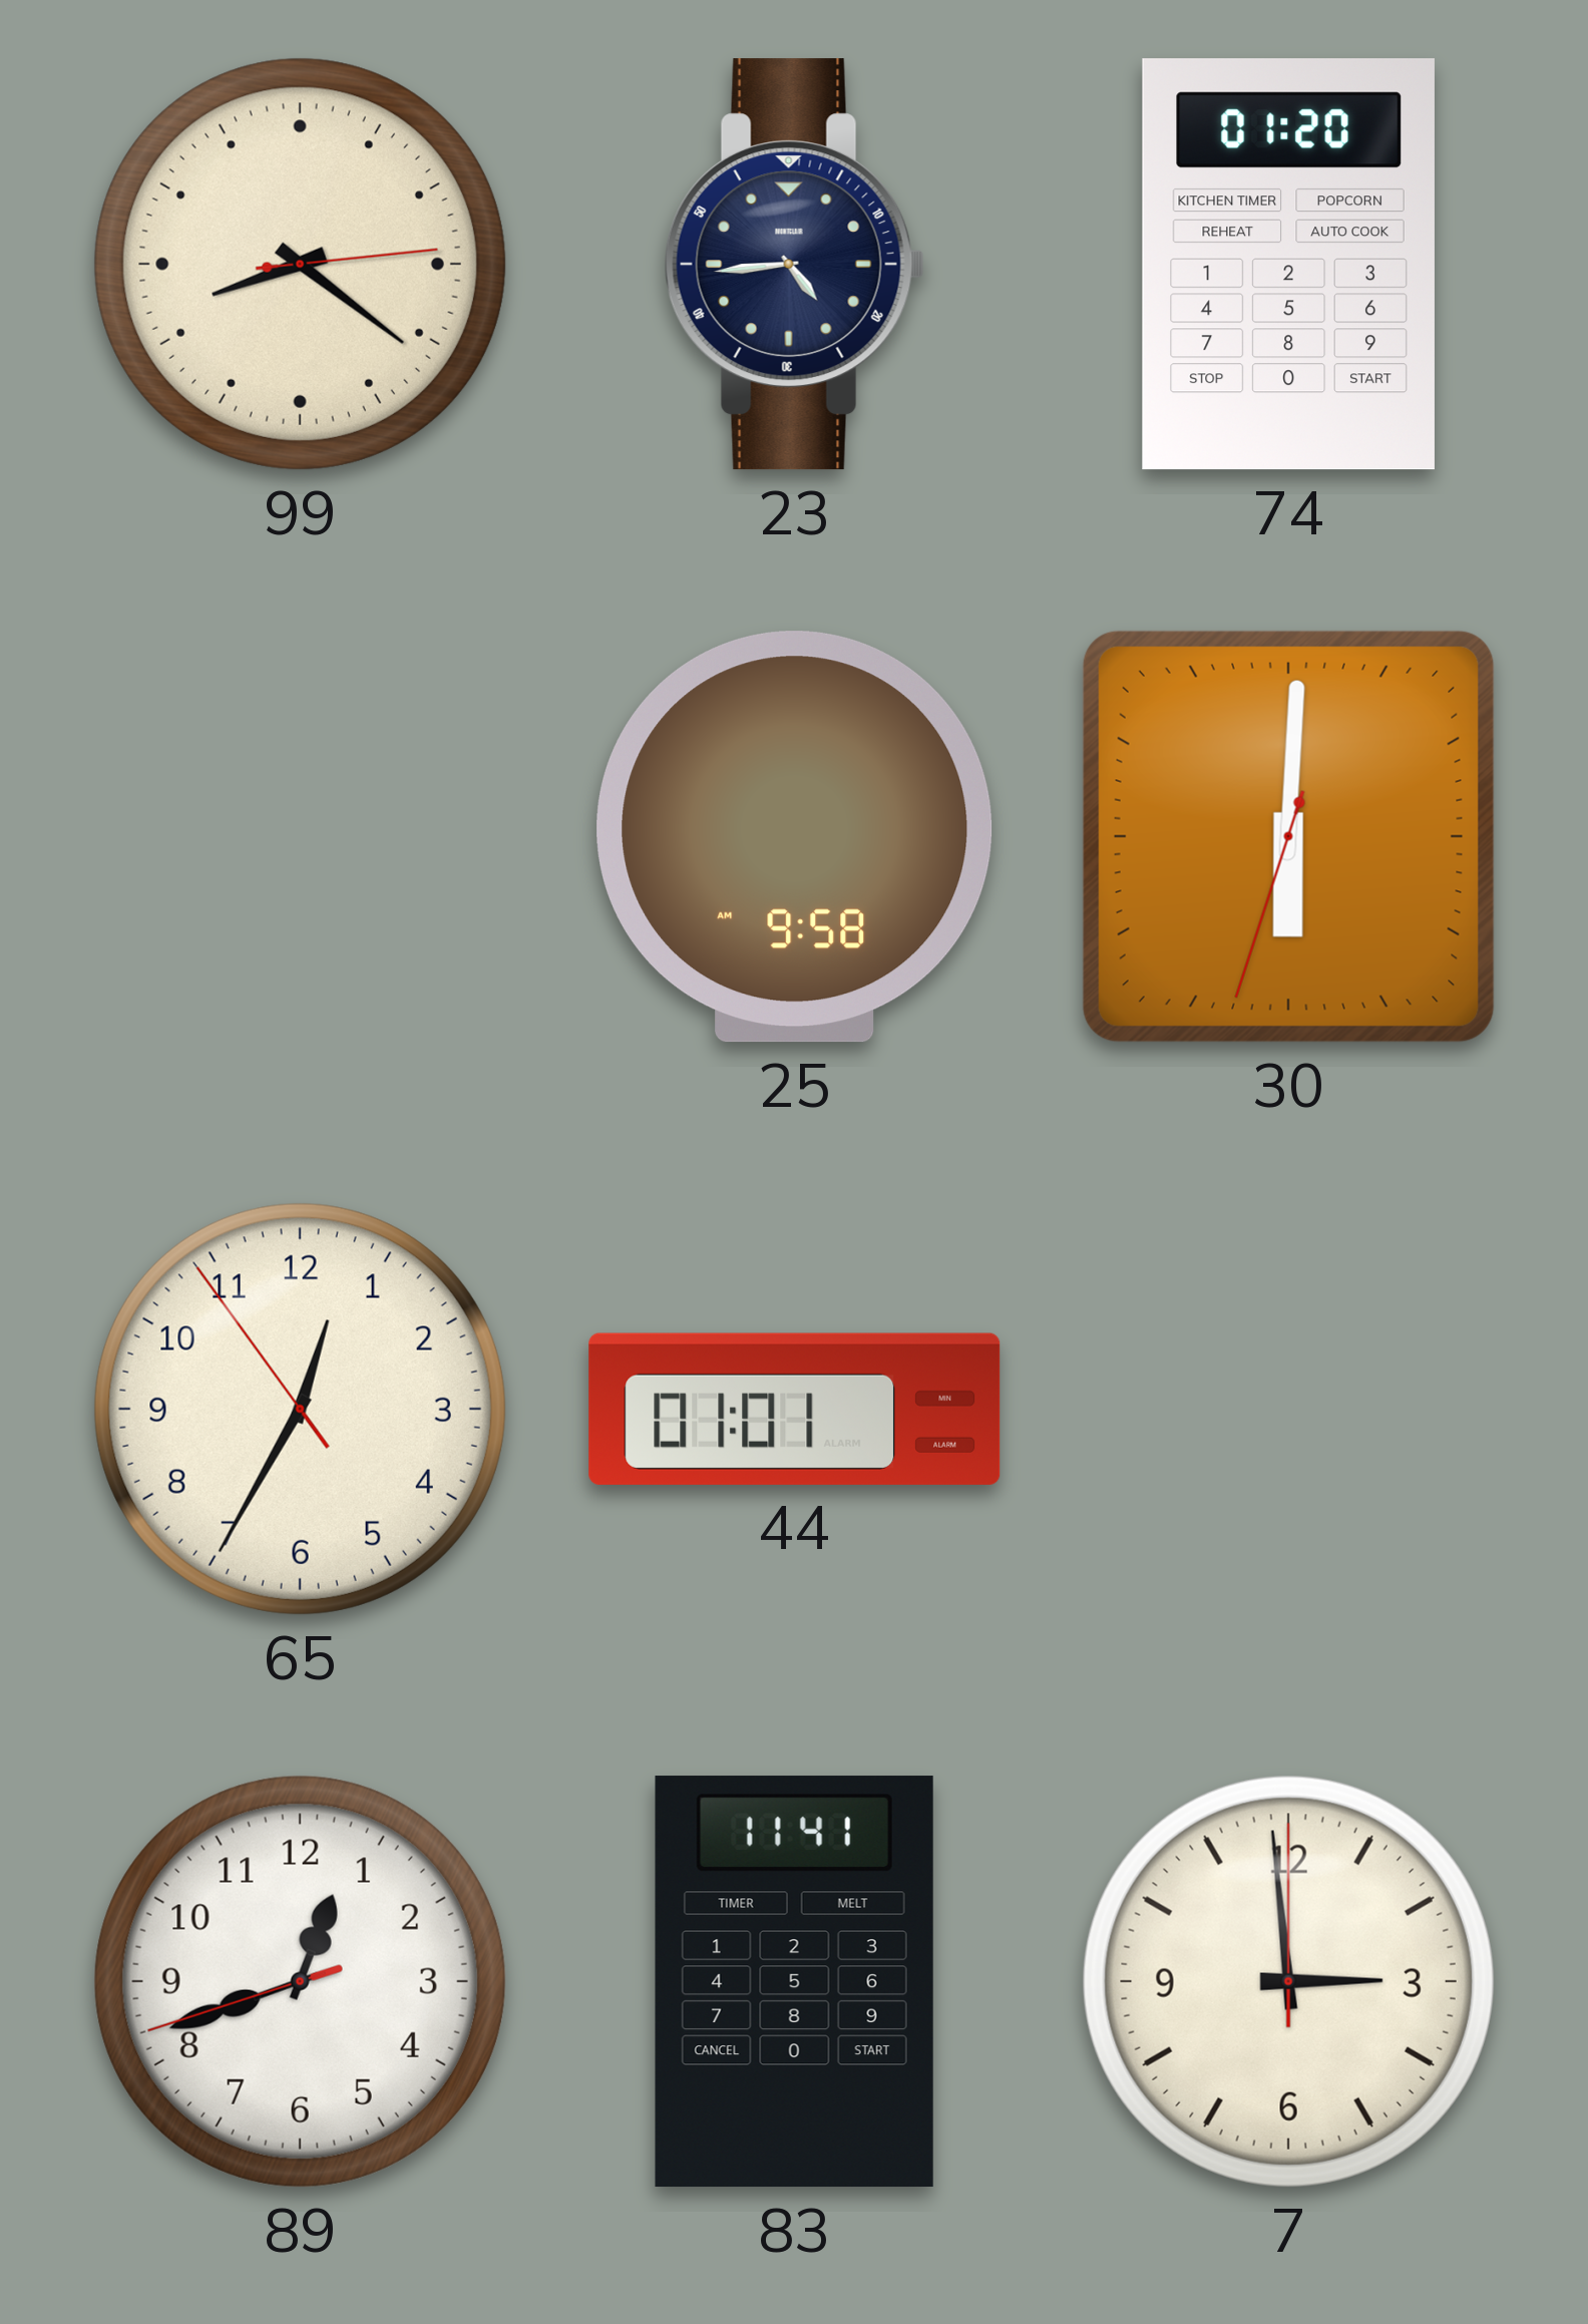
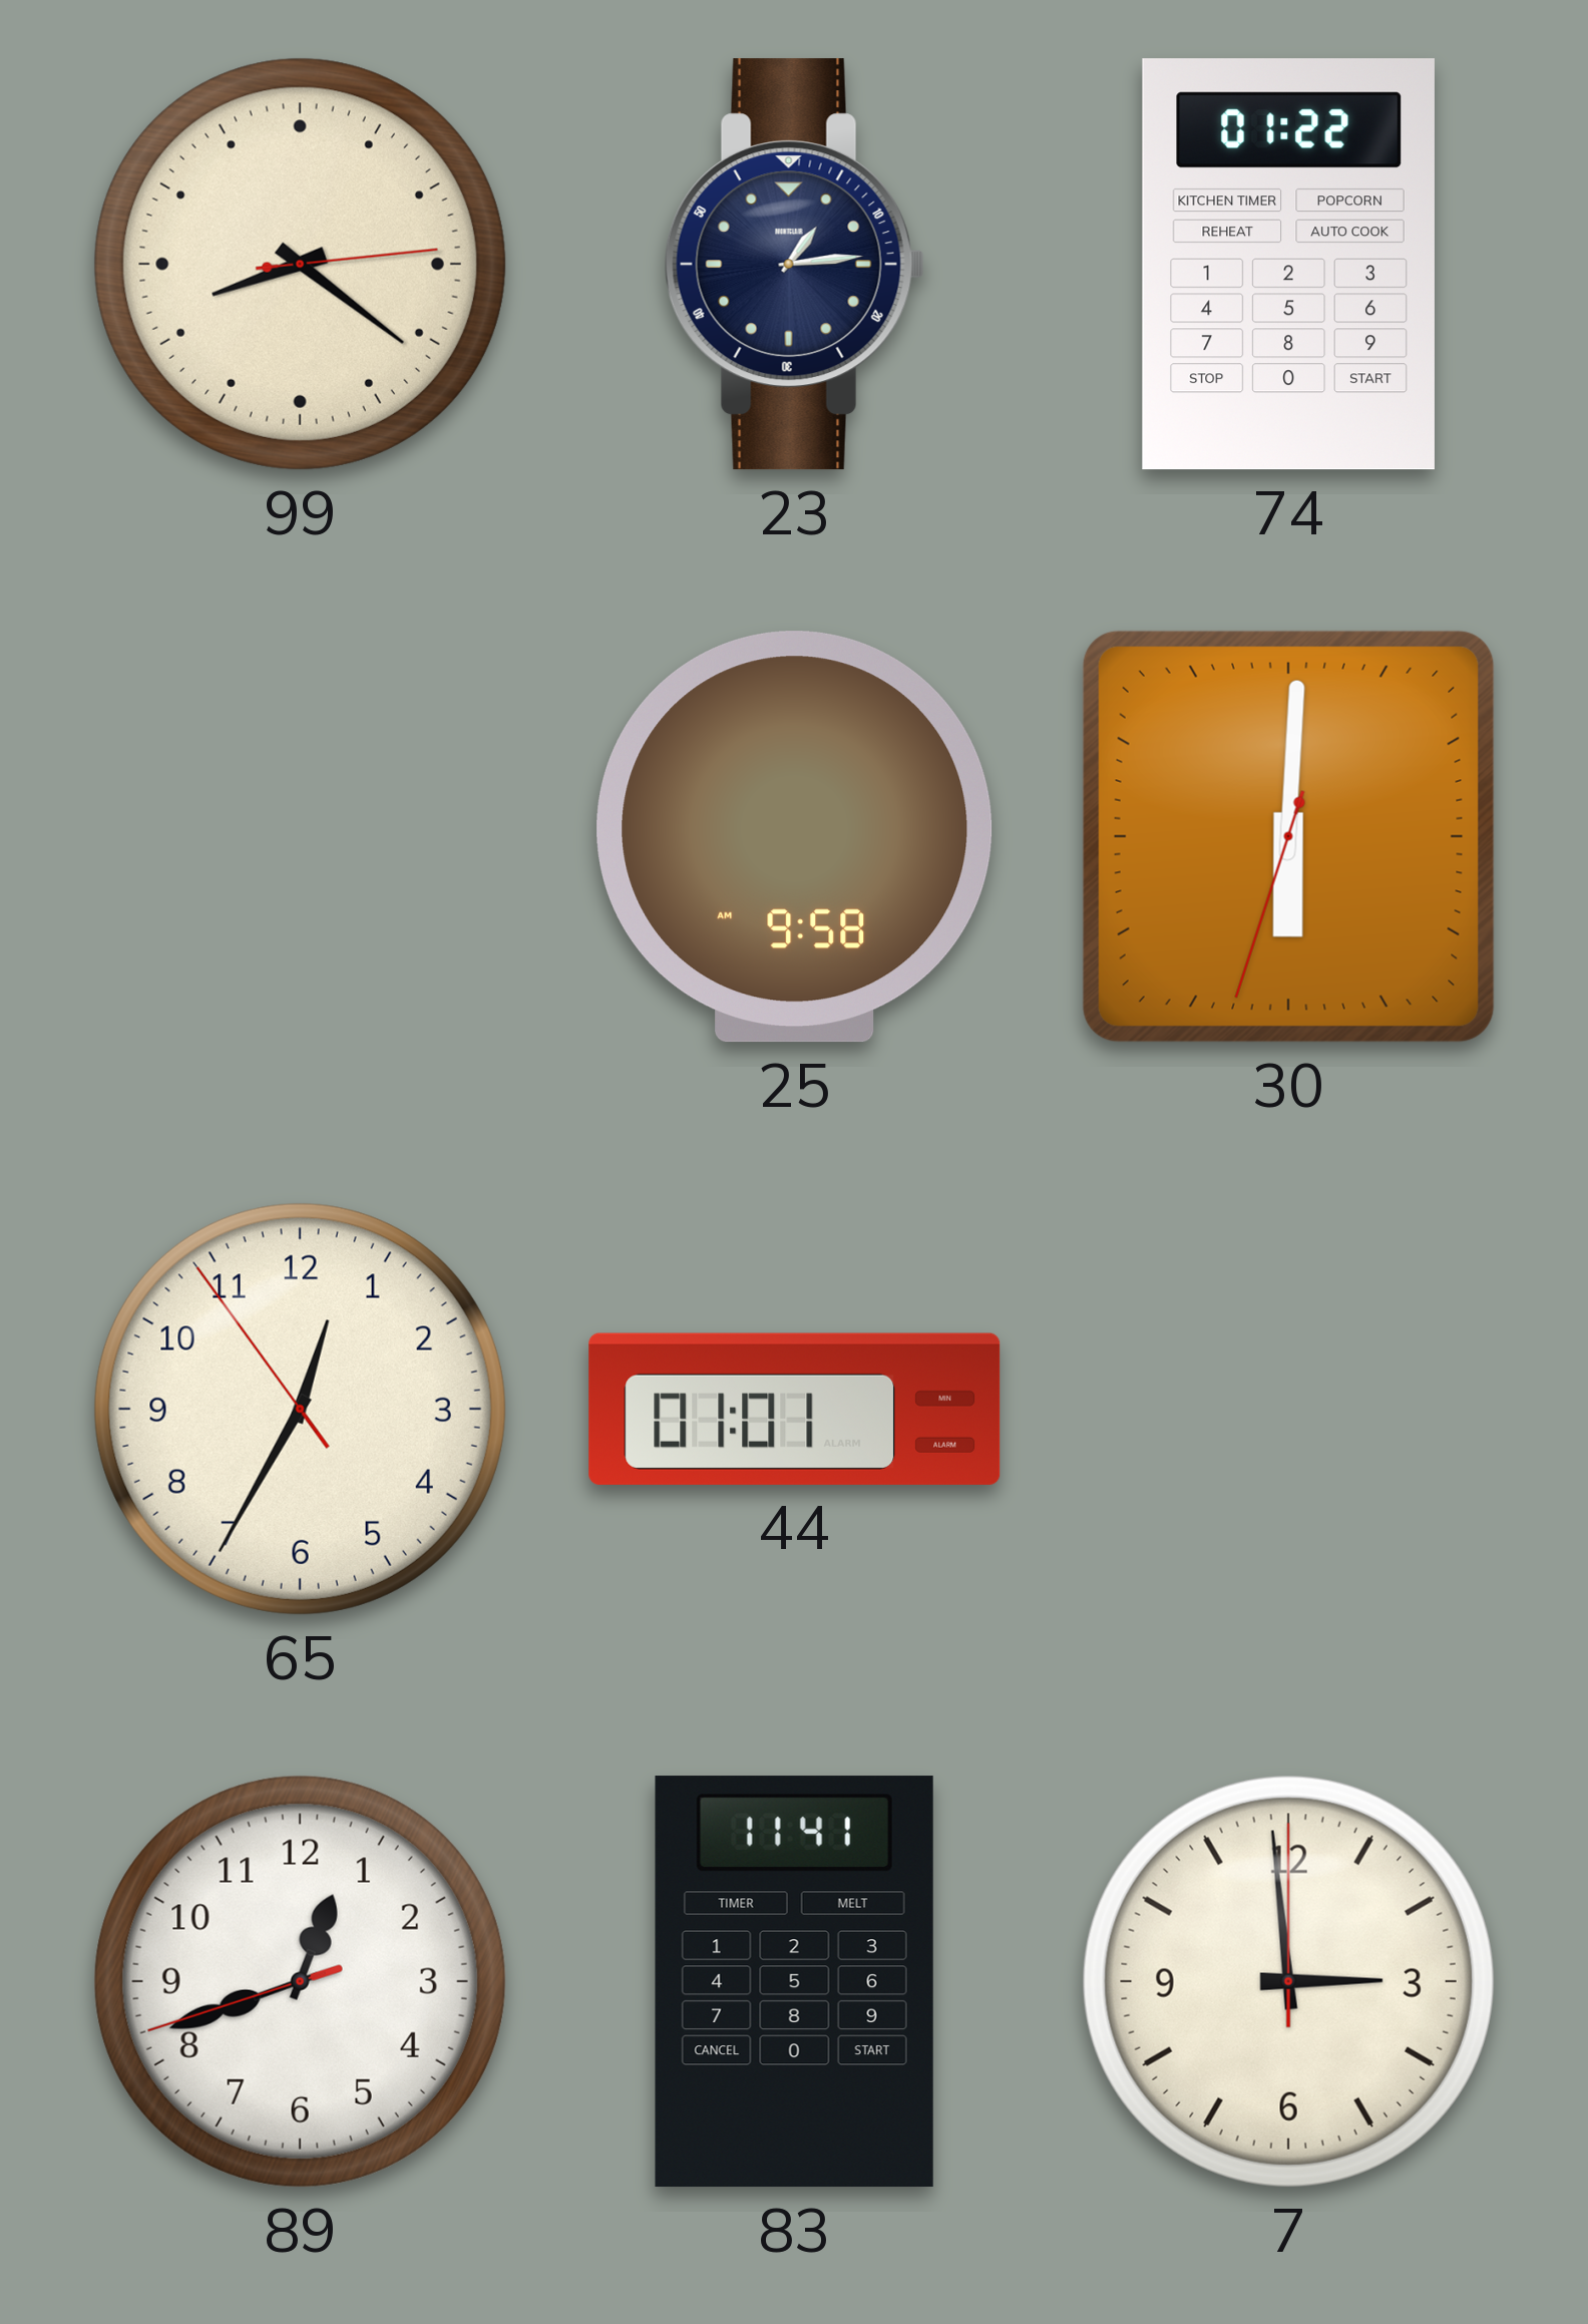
23: 4:44 -> 1:14
74: 01:20 -> 01:22
